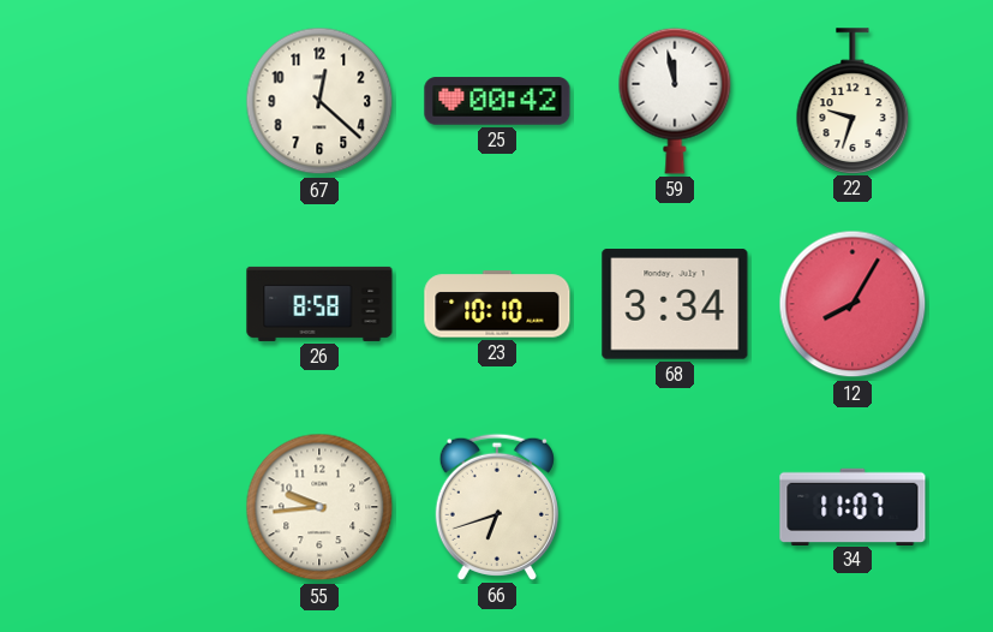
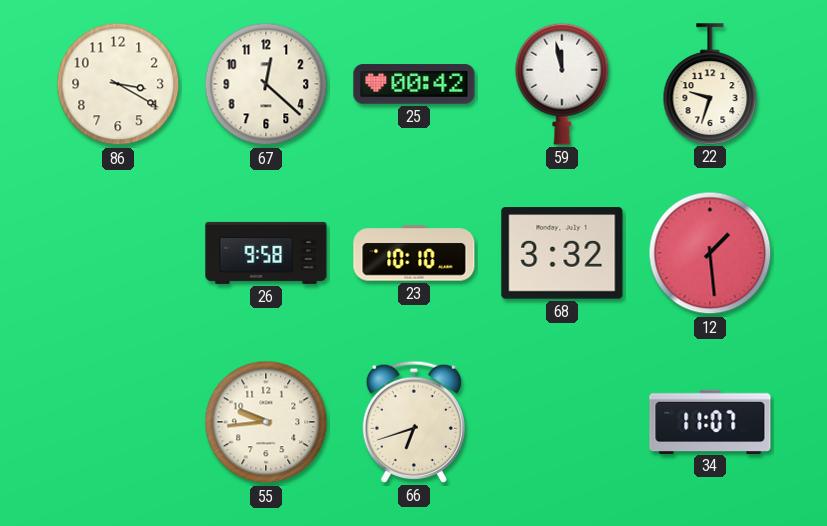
86: none -> 3:20
26: 8:58 -> 9:58
68: 3:34 -> 3:32
12: 8:05 -> 1:29
